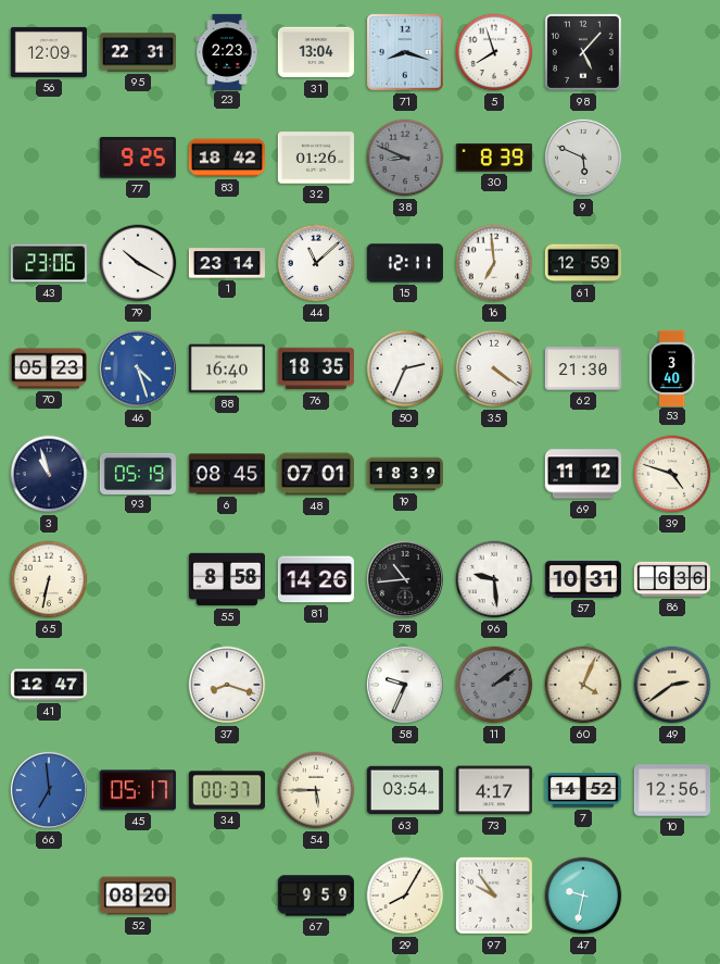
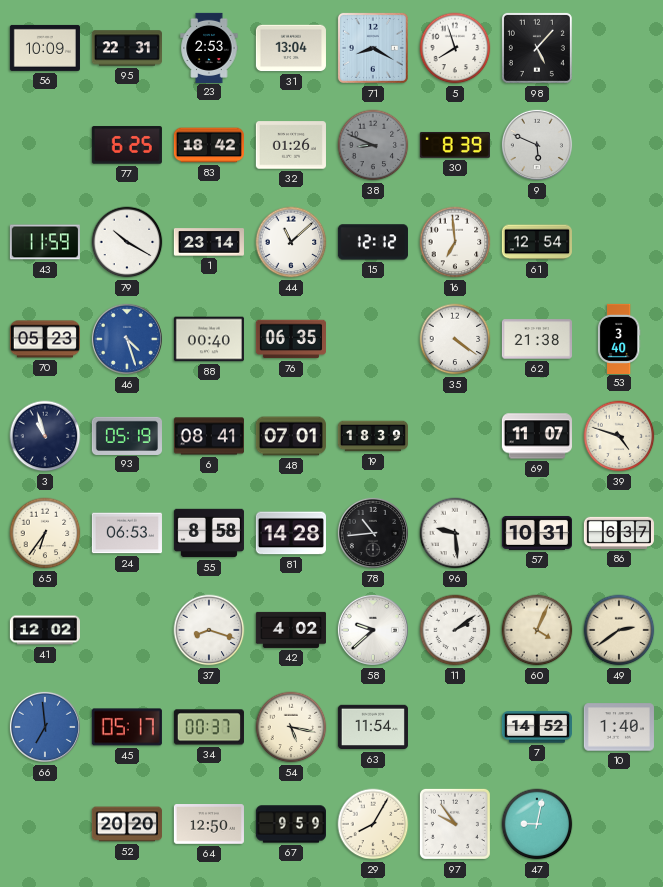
56: 12:09 -> 10:09
23: 2:23 -> 2:53
71: 8:18 -> 8:20
77: 9:25 -> 6:25
43: 23:06 -> 11:59
15: 12:11 -> 12:12
61: 12:59 -> 12:54
88: 16:40 -> 00:40
76: 18:35 -> 06:35
50: 2:34 -> none
62: 21:30 -> 21:38
6: 08:45 -> 08:41
69: 11:12 -> 11:07
65: 6:32 -> 6:36
24: none -> 06:53
81: 14:26 -> 14:28
86: 6:36 -> 6:37
41: 12:47 -> 12:02
42: none -> 4:02
58: 9:34 -> 9:38
11 dial: grey -> white
54: 5:45 -> 5:17
63: 03:54 -> 11:54
73: 4:17 -> none
10: 12:56 -> 1:40
52: 08:20 -> 20:20
64: none -> 12:50
47: 9:32 -> 9:02
